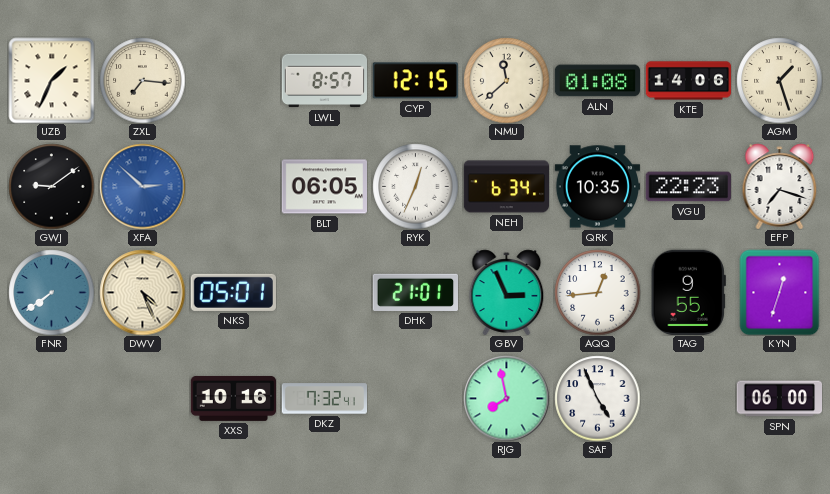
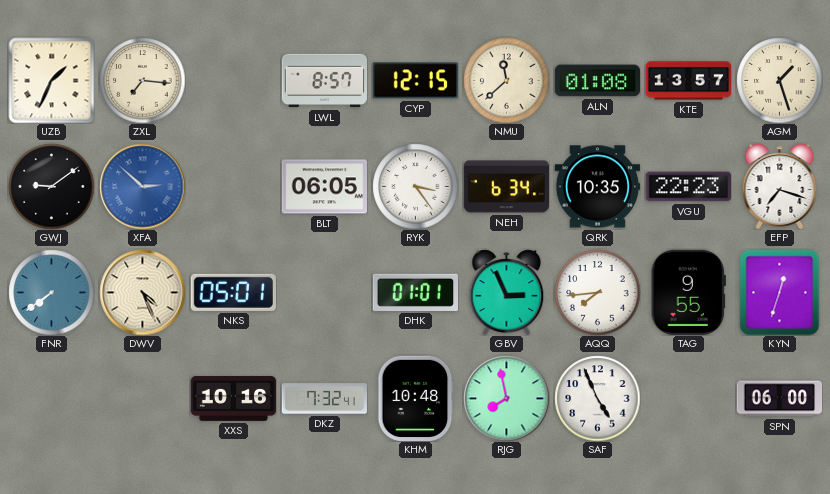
KTE: 14:06 -> 13:57
RYK: 12:34 -> 3:24
DHK: 21:01 -> 01:01
AQQ: 12:44 -> 7:44
KHM: none -> 10:48
